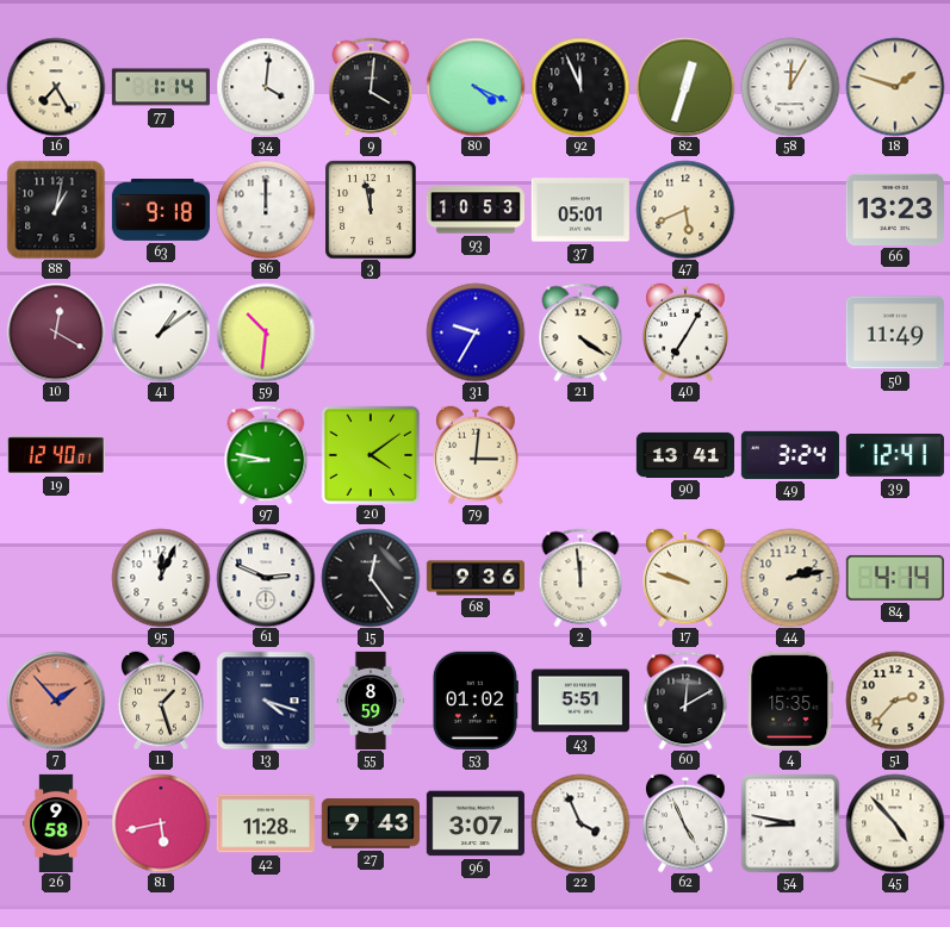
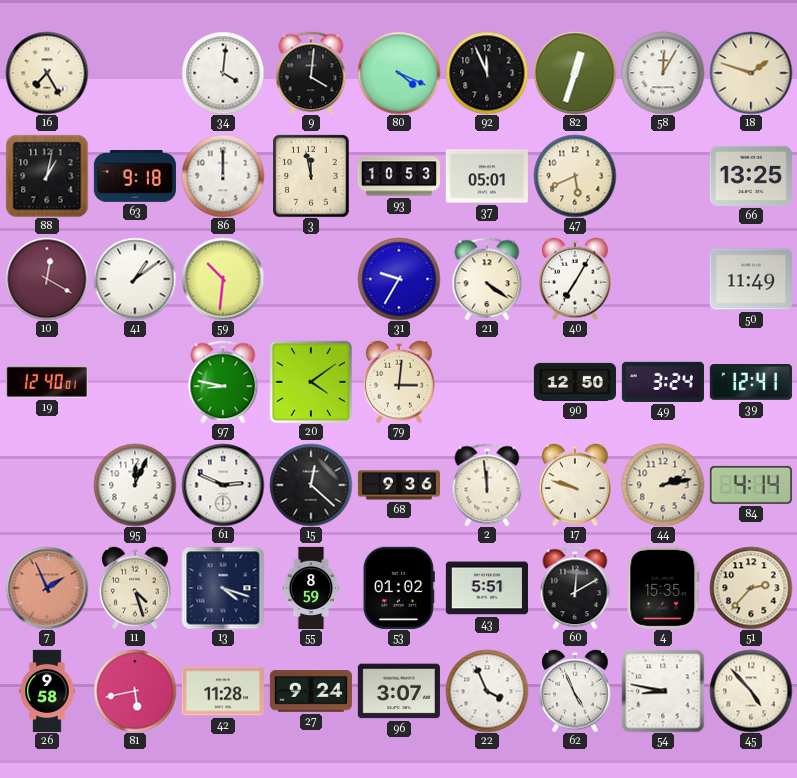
77: 1:14 -> none
66: 13:23 -> 13:25
90: 13:41 -> 12:50
15: 12:24 -> 12:22
7: 1:53 -> 1:56
11: 1:27 -> 4:27
27: 9:43 -> 9:24
